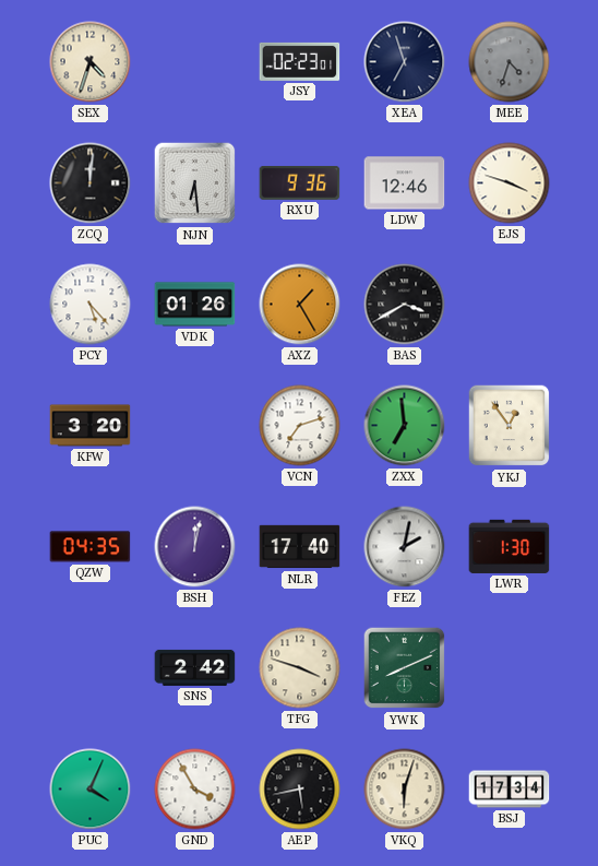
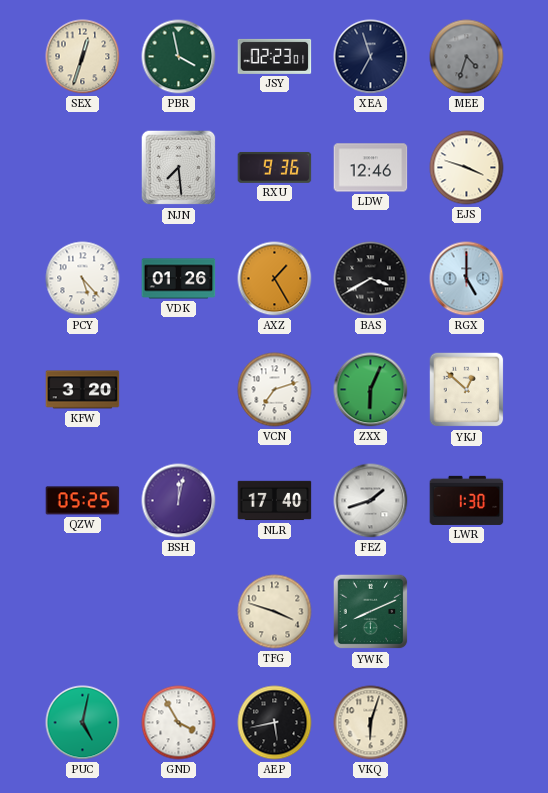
SEX: 4:33 -> 12:33
PBR: none -> 3:58
ZCQ: 12:01 -> none
NJN: 6:29 -> 7:29
RGX: none -> 5:00
ZXX: 6:59 -> 6:04
YKJ: 12:54 -> 12:52
QZW: 04:35 -> 05:25
FEZ: 2:02 -> 1:42
SNS: 2:42 -> none
PUC: 4:04 -> 5:02
BSJ: 17:34 -> none
